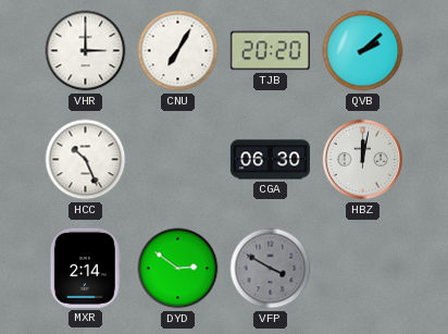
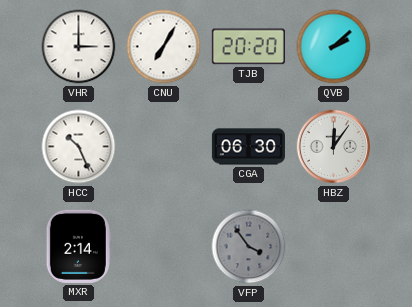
HBZ: 12:02 -> 12:06
DYD: 2:51 -> none
VFP: 3:50 -> 3:54
